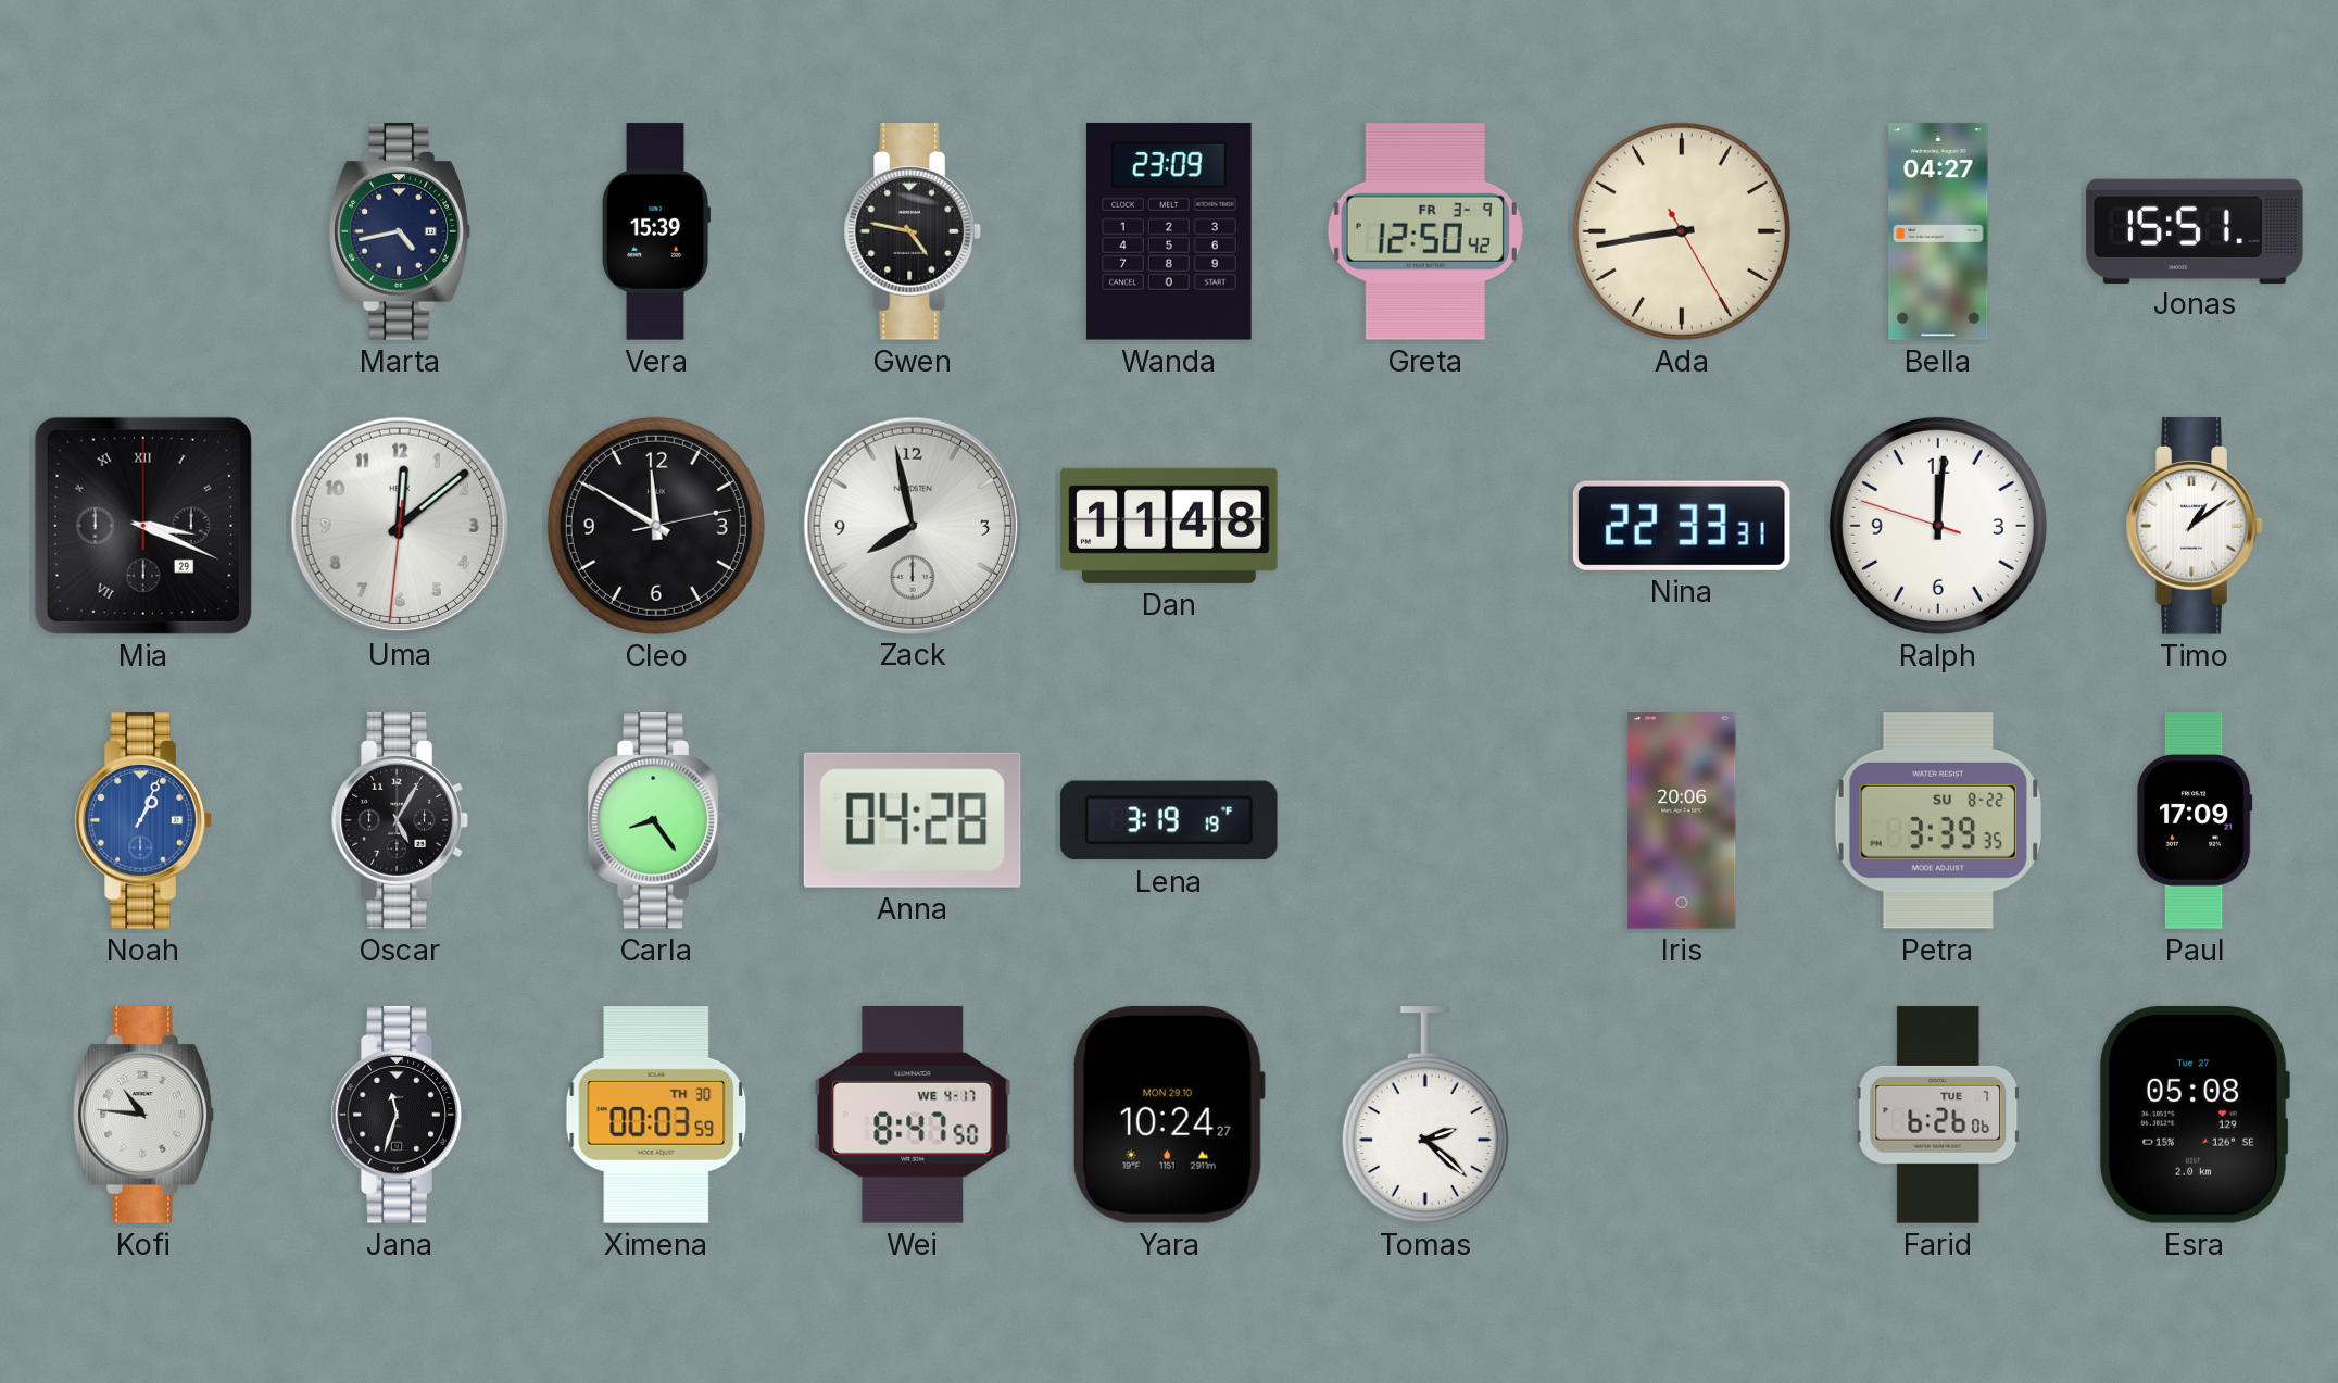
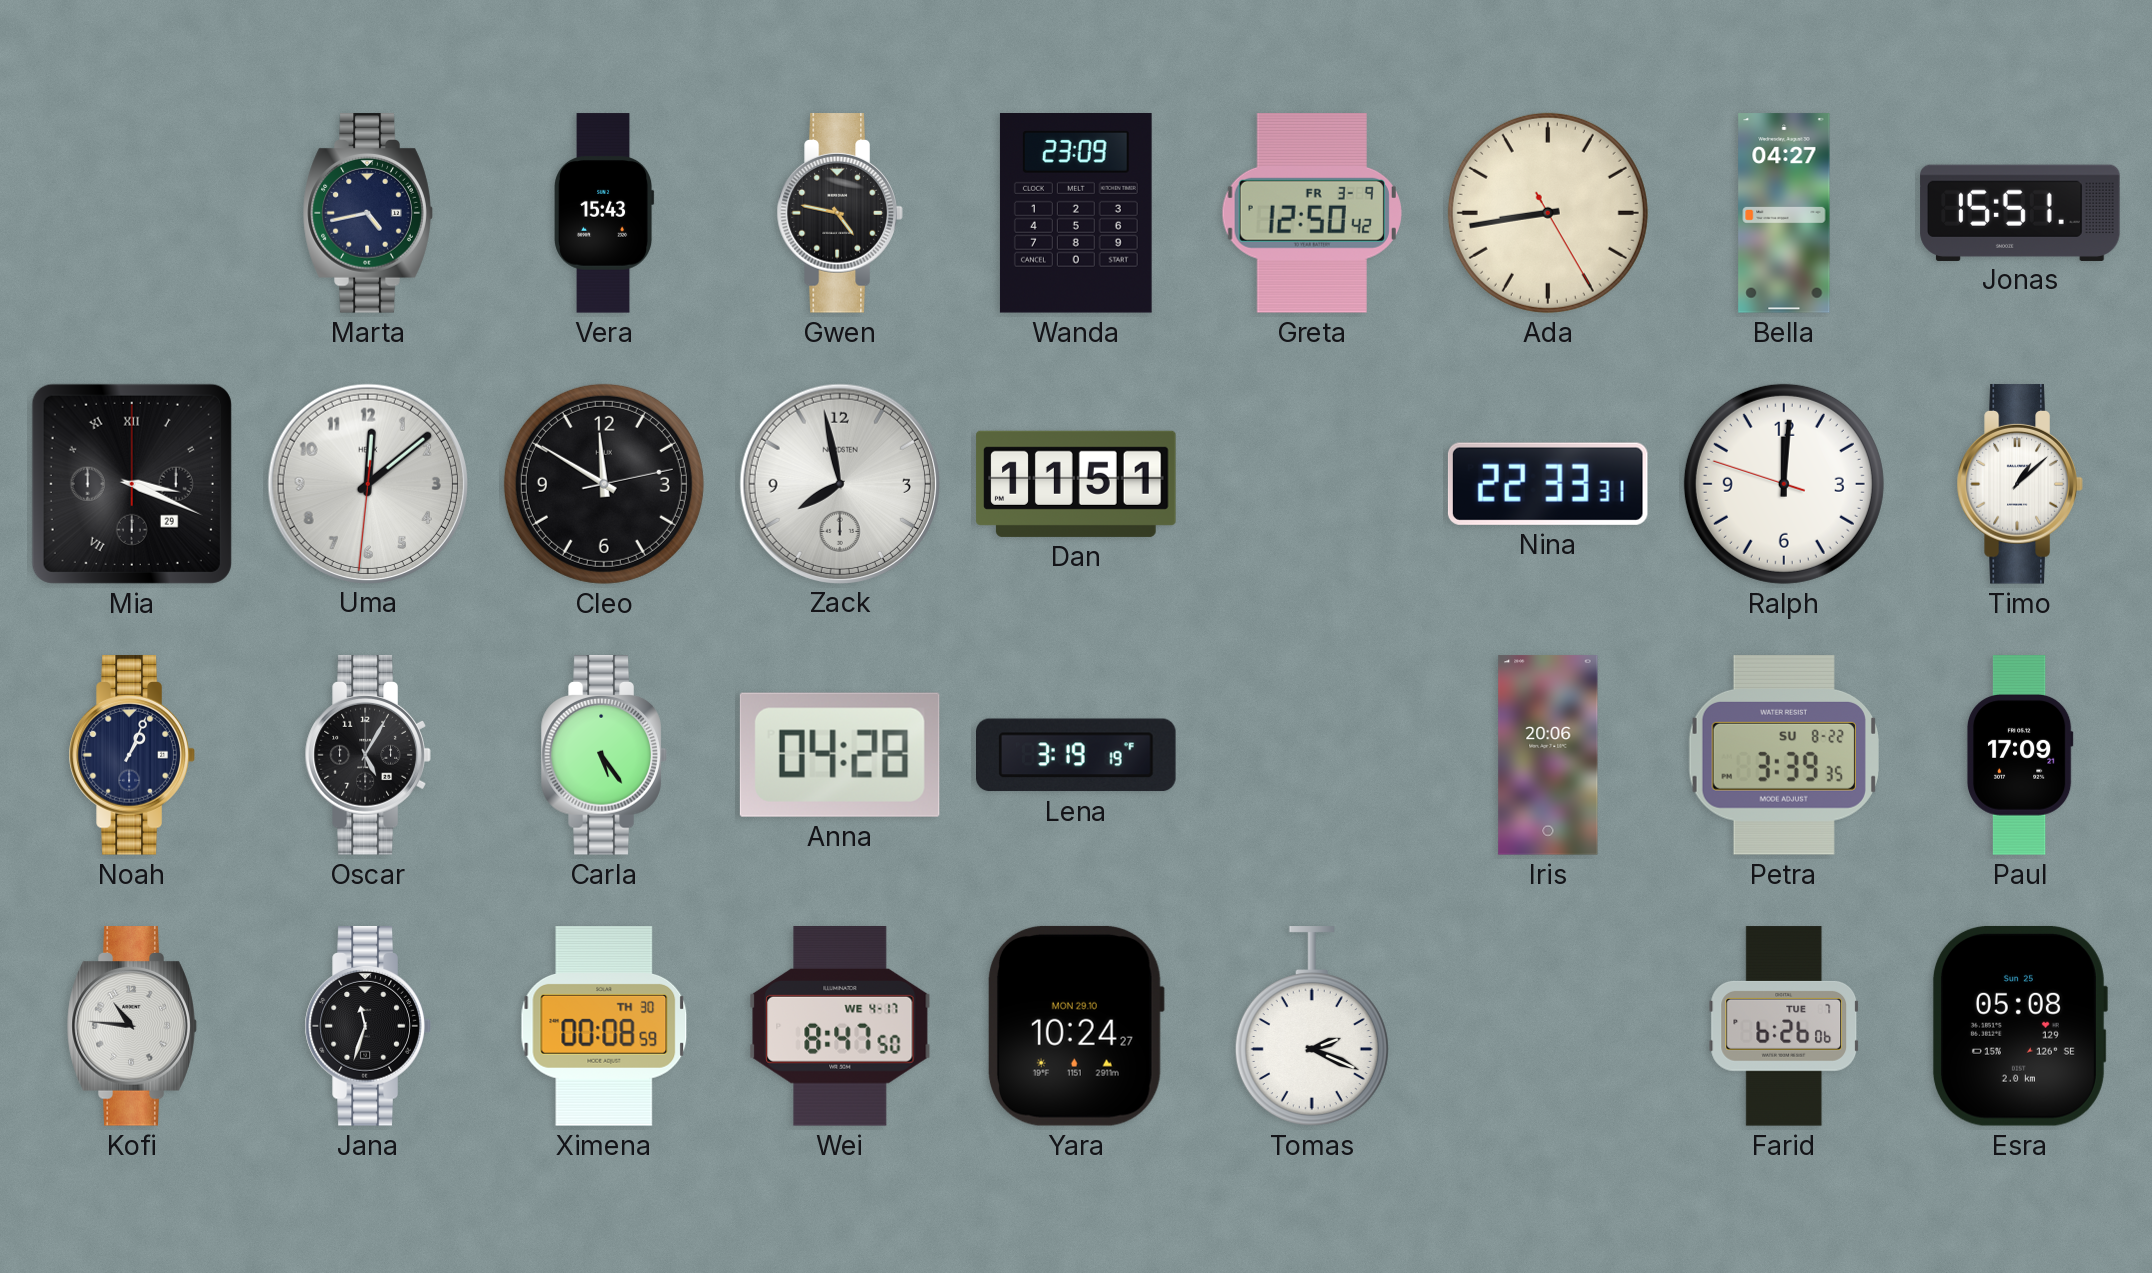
Vera: 15:39 -> 15:43
Dan: 11:48 -> 11:51
Timo: 1:09 -> 1:08
Noah dial: blue -> navy
Carla: 8:24 -> 5:24
Ximena: 00:03 -> 00:08
Tomas: 2:22 -> 2:19
Esra date: Tue 27 -> Sun 25
